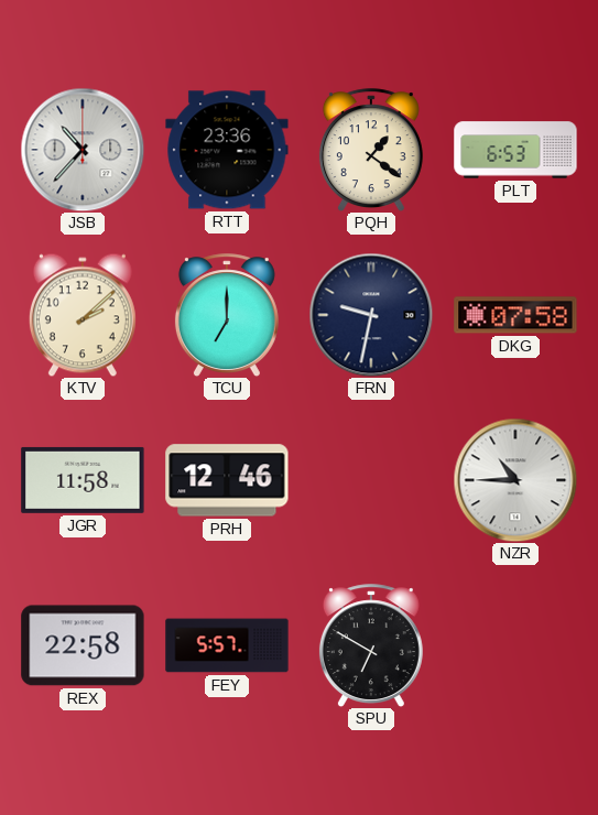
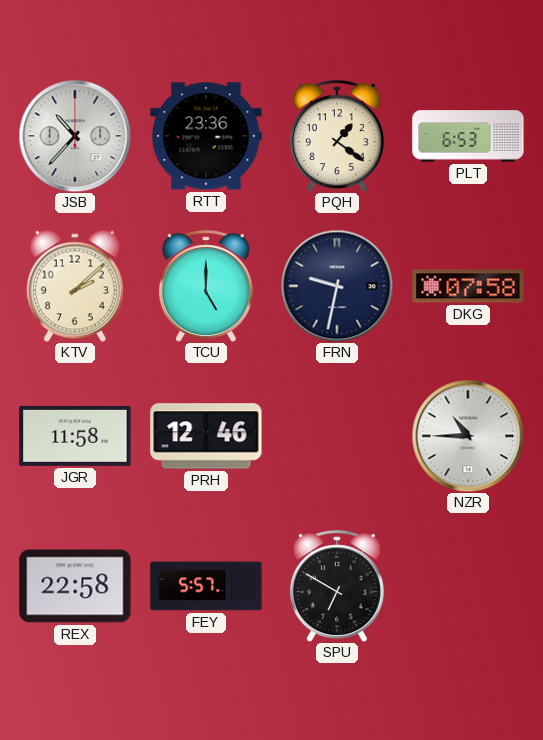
TCU: 7:00 -> 5:00
